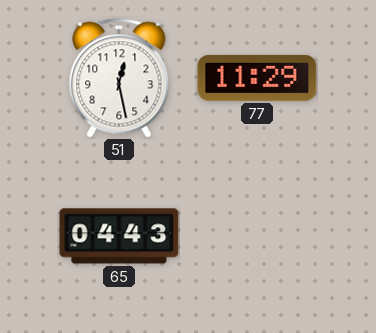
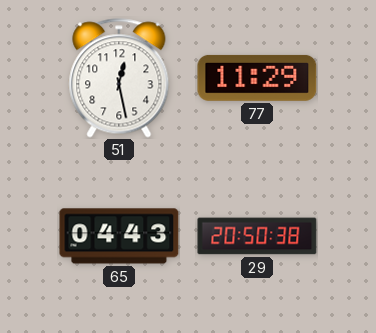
29: none -> 20:50
